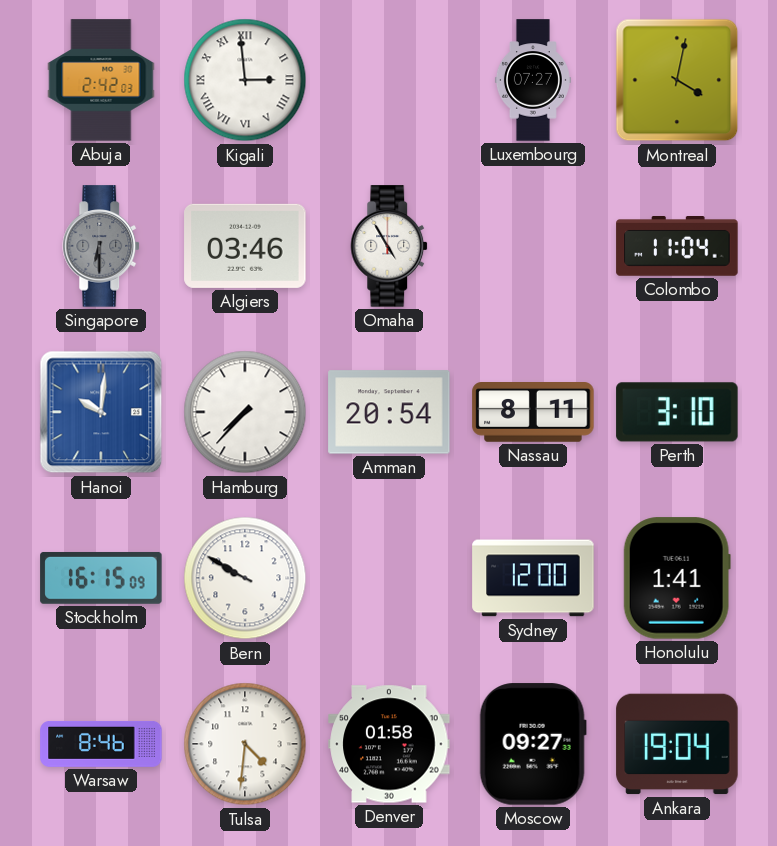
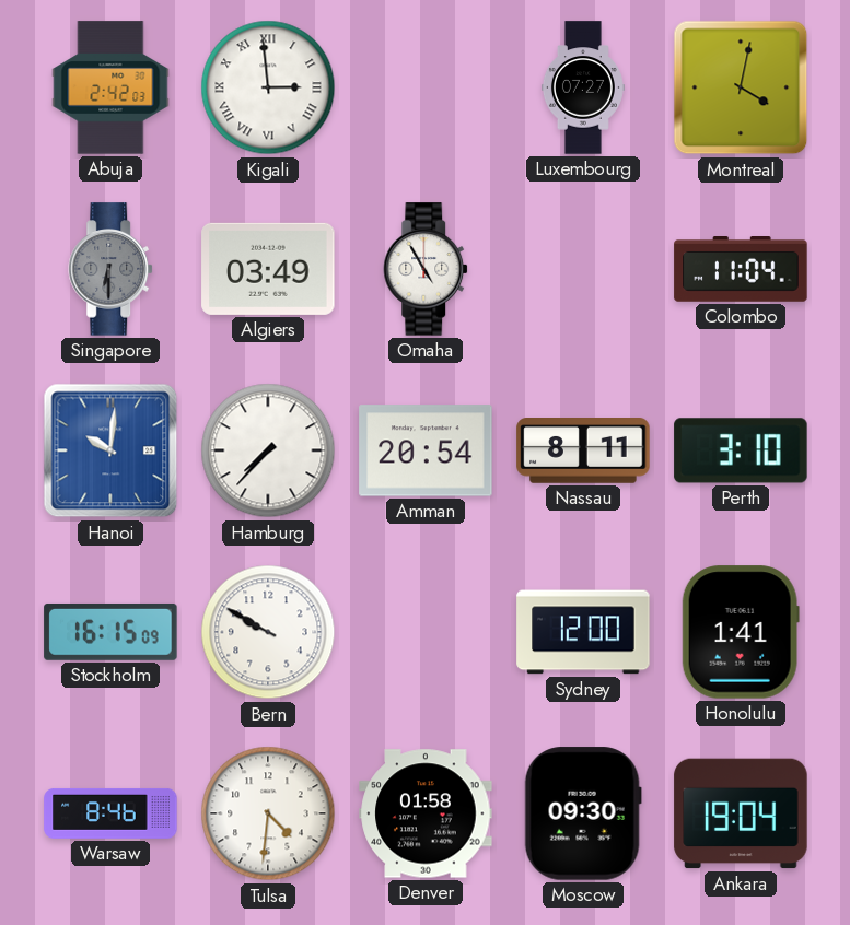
Algiers: 03:46 -> 03:49
Moscow: 09:27 -> 09:30
